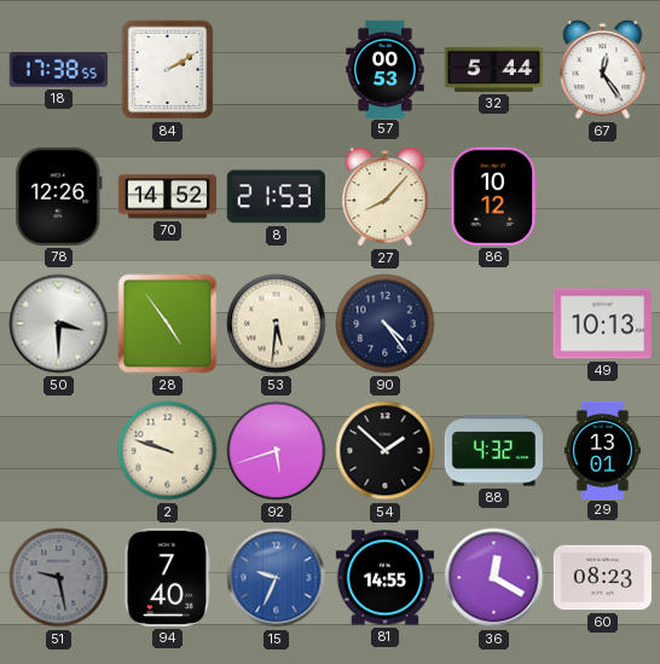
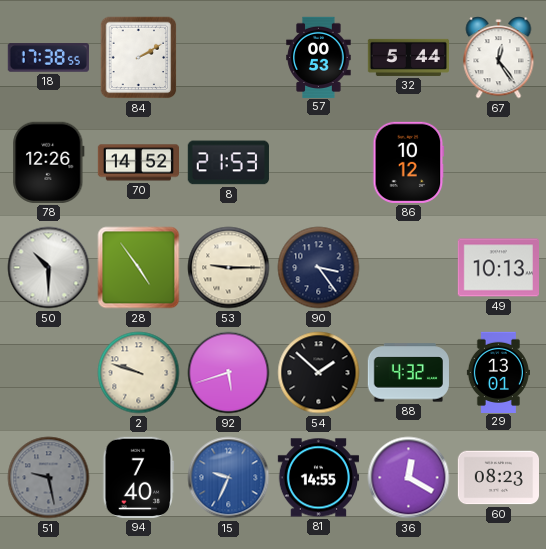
27: 8:07 -> none
50: 3:30 -> 10:30
53: 5:31 -> 9:15
90: 4:24 -> 3:24
